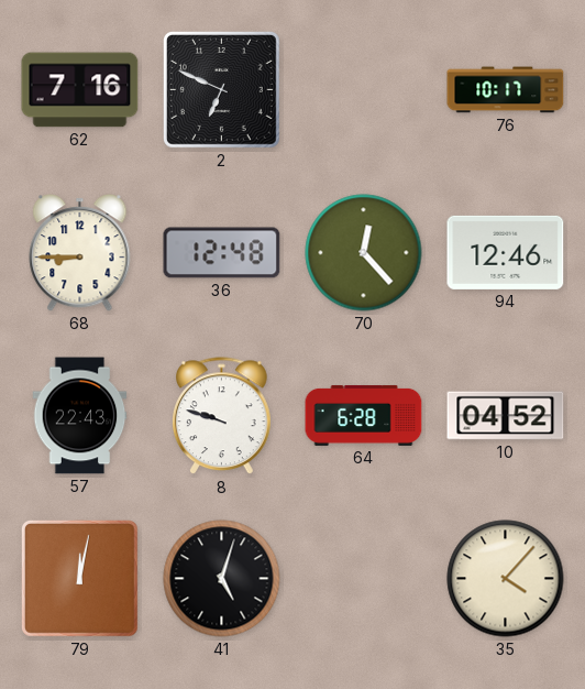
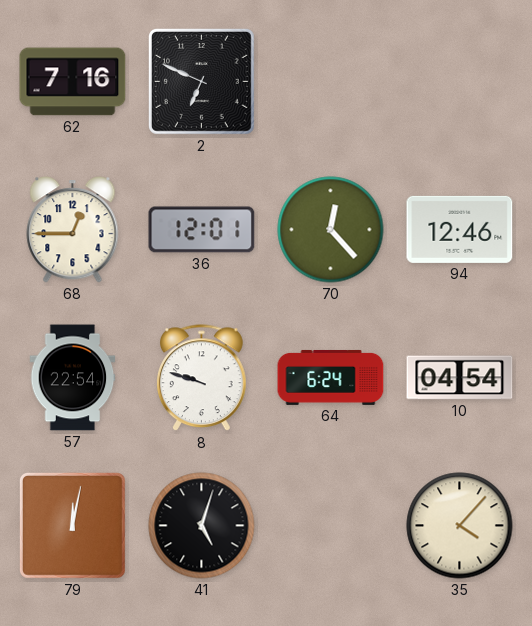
76: 10:17 -> none
68: 8:45 -> 12:45
36: 12:48 -> 12:01
57: 22:43 -> 22:54
64: 6:28 -> 6:24
10: 04:52 -> 04:54
